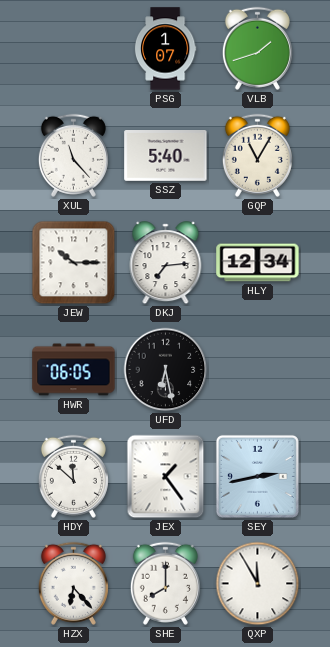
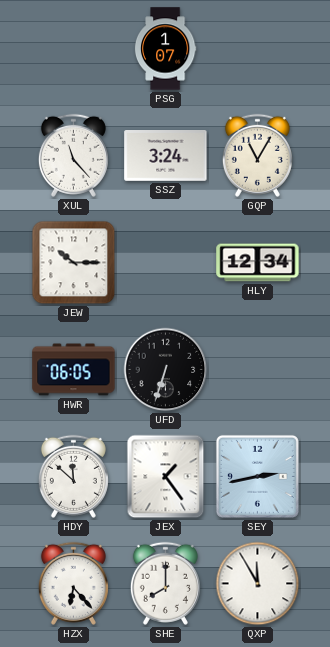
VLB: 1:42 -> none
SSZ: 5:40 -> 3:24
DKJ: 7:14 -> none
UFD: 6:28 -> 6:33
